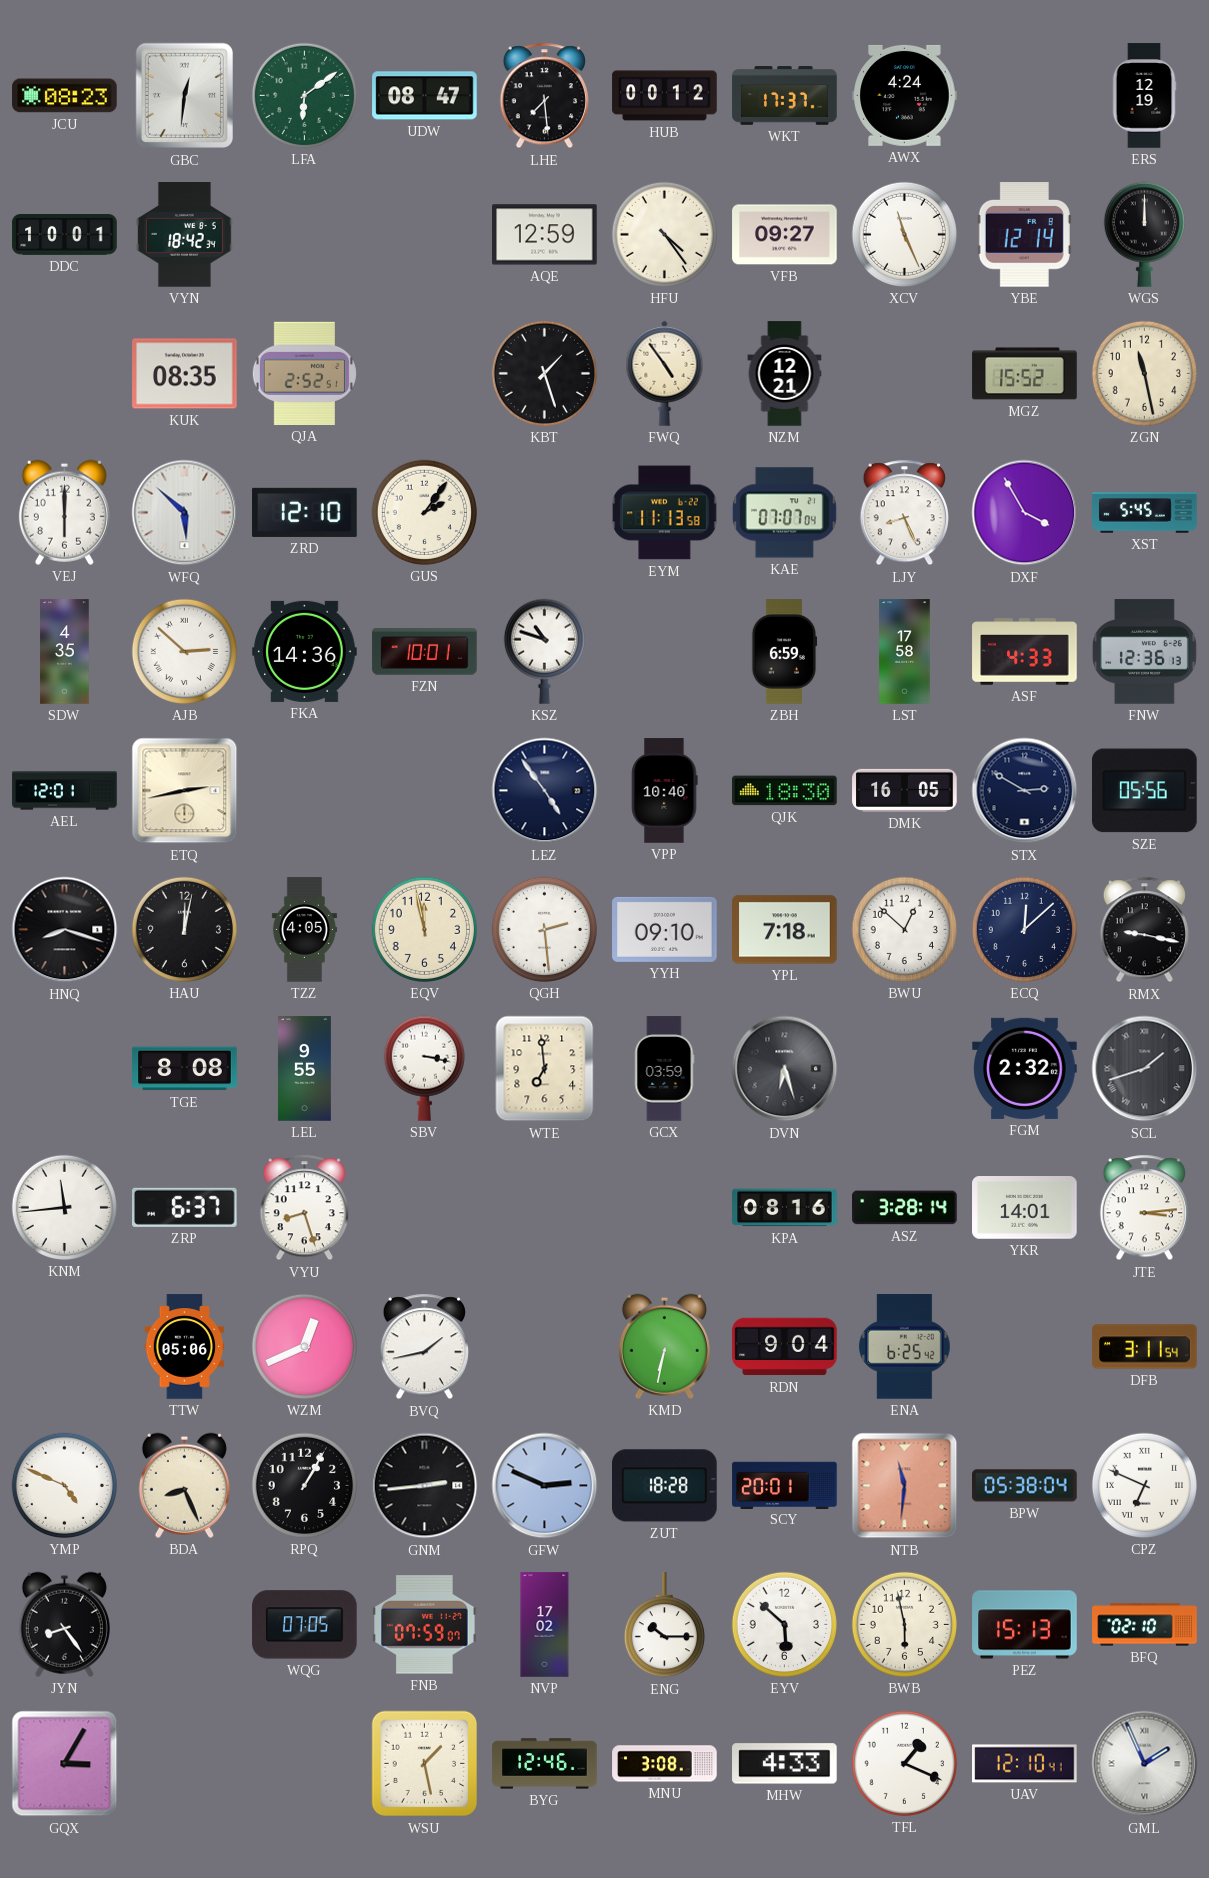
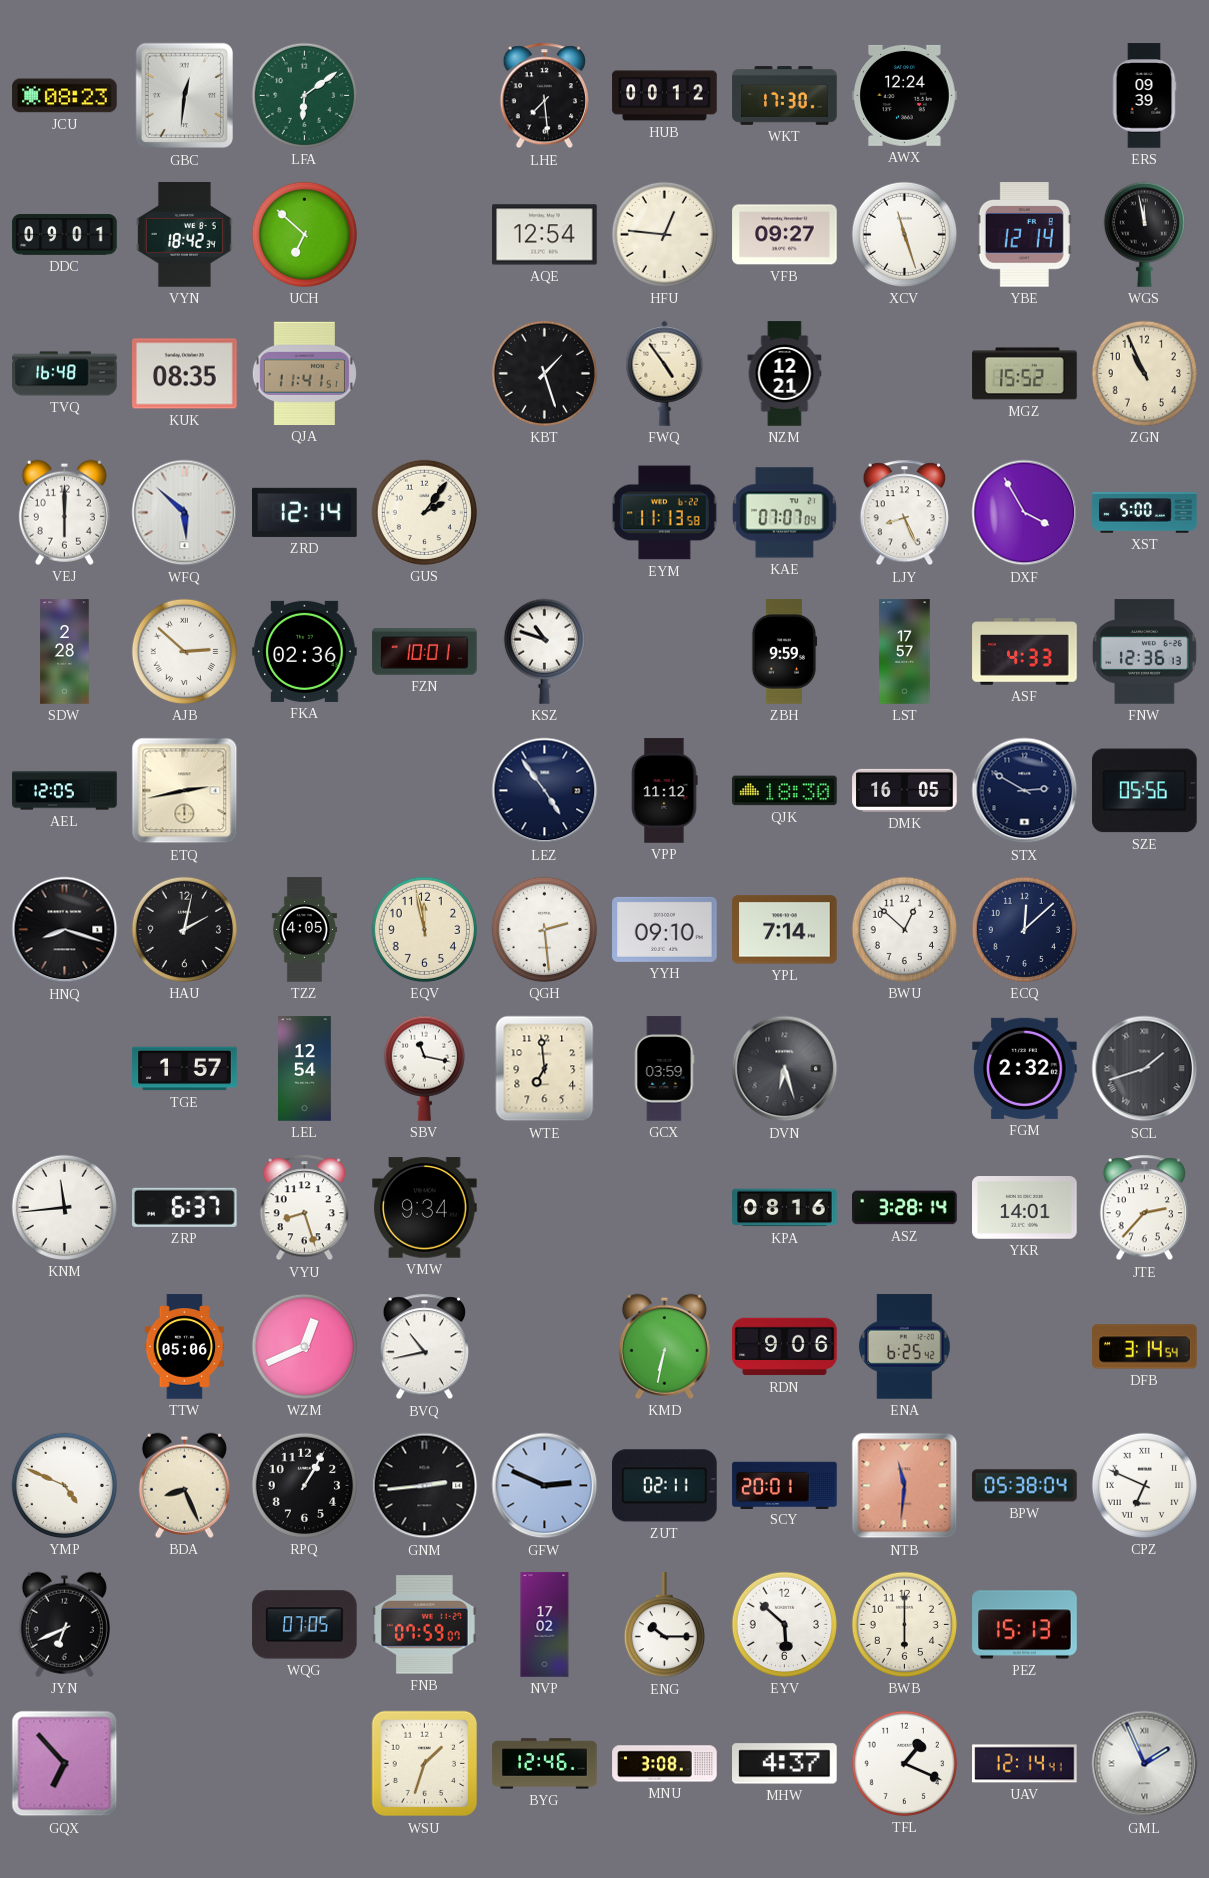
UDW: 08:47 -> none
WKT: 17:37 -> 17:30
AWX: 4:24 -> 12:24
ERS: 12:19 -> 09:39
DDC: 10:01 -> 09:01
UCH: none -> 6:52
AQE: 12:59 -> 12:54
HFU: 4:24 -> 12:46
XCV: 11:26 -> 11:27
WGS: 12:00 -> 11:58
TVQ: none -> 16:48
QJA: 2:52 -> 11:41
ZGN: 11:28 -> 10:56
ZRD: 12:10 -> 12:14
XST: 5:45 -> 5:00
SDW: 4:35 -> 2:28
FKA: 14:36 -> 02:36
ZBH: 6:59 -> 9:59
LST: 17:58 -> 17:57
AEL: 12:01 -> 12:05
VPP: 10:40 -> 11:12
HAU: 12:02 -> 2:02
YPL: 7:18 -> 7:14
RMX: 9:17 -> none
TGE: 8:08 -> 1:57
LEL: 9:55 -> 12:54
SBV: 3:17 -> 11:17
VMW: none -> 9:34
JTE: 3:14 -> 2:37
BVQ: 1:43 -> 10:43
RDN: 9:04 -> 9:06
DFB: 3:11 -> 3:14
ZUT: 18:28 -> 02:11
JYN: 8:24 -> 6:41
BWB: 5:58 -> 6:00
BFQ: 02:10 -> none
GQX: 3:05 -> 6:53
WSU: 1:28 -> 1:33
MHW: 4:33 -> 4:37
UAV: 12:10 -> 12:14
